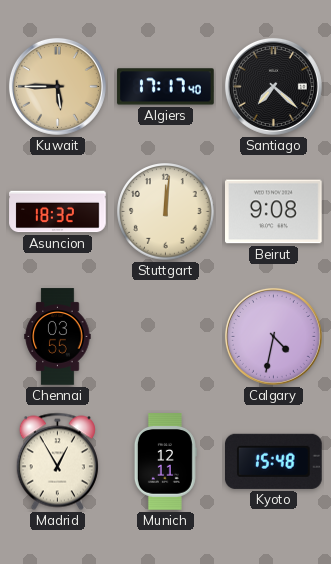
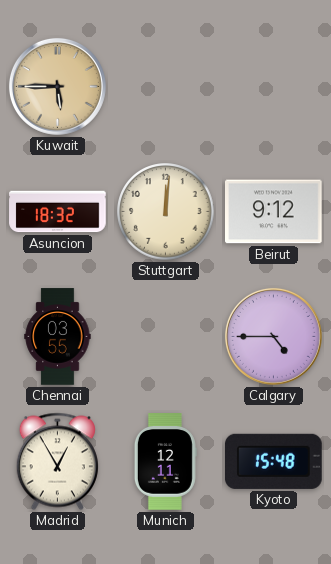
Algiers: 17:17 -> none
Santiago: 7:22 -> none
Beirut: 9:08 -> 9:12
Calgary: 4:32 -> 4:45
